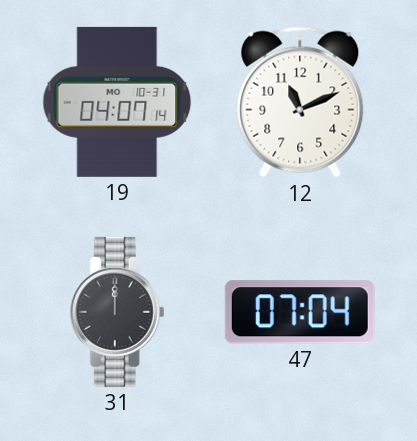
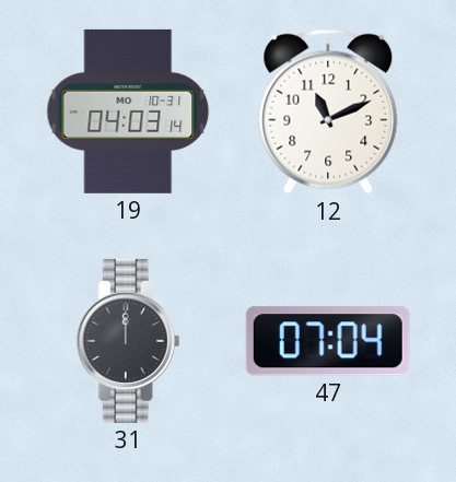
19: 04:07 -> 04:03
